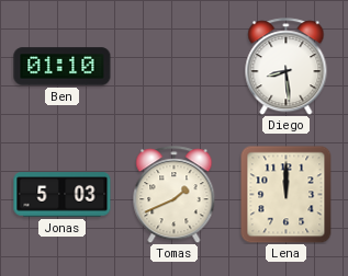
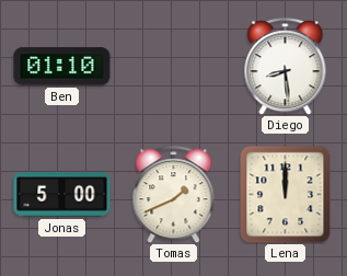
Jonas: 5:03 -> 5:00
